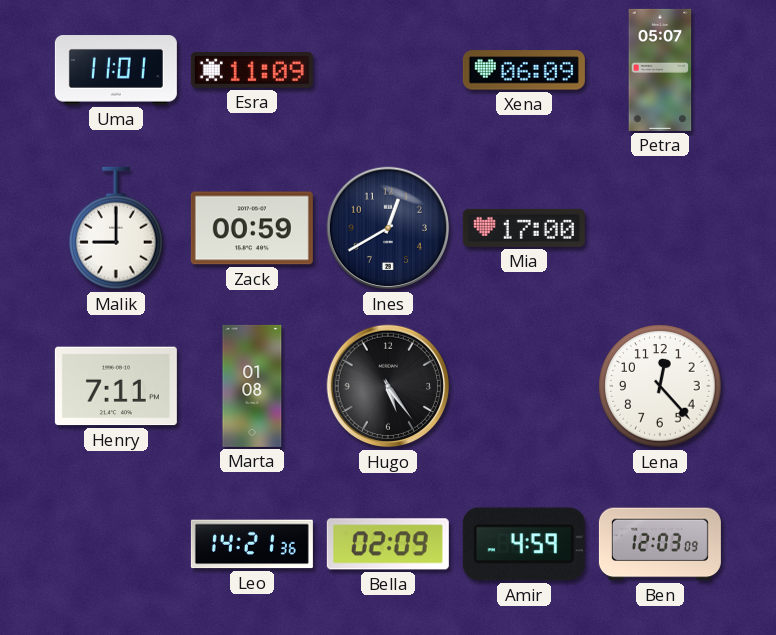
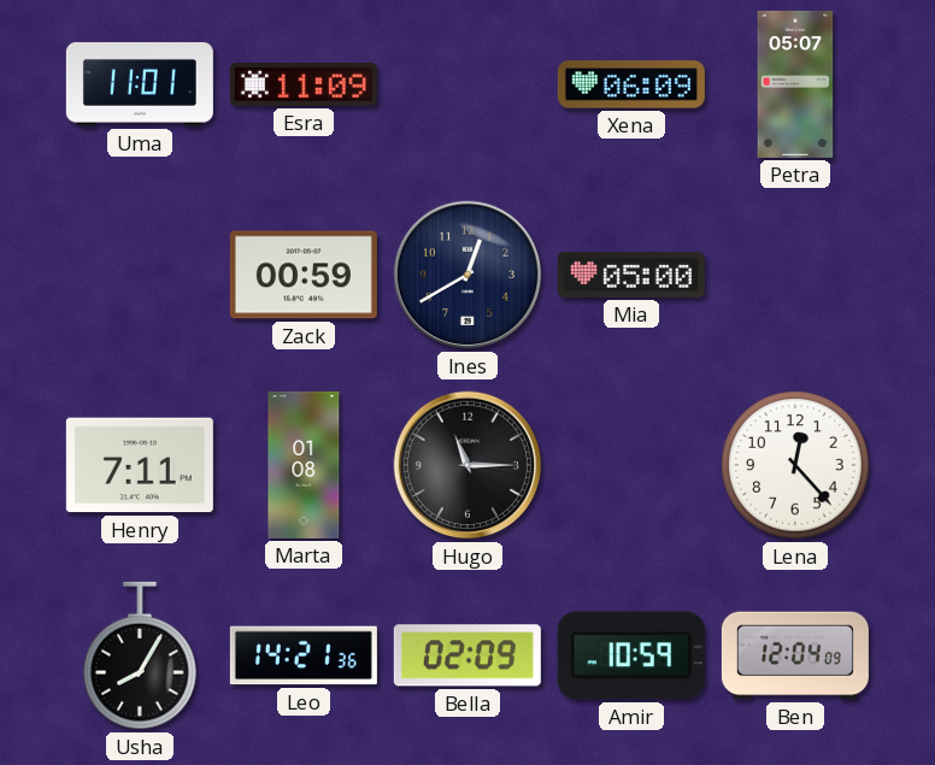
Malik: 9:00 -> none
Mia: 17:00 -> 05:00
Hugo: 5:24 -> 11:15
Usha: none -> 8:05
Amir: 4:59 -> 10:59
Ben: 12:03 -> 12:04
